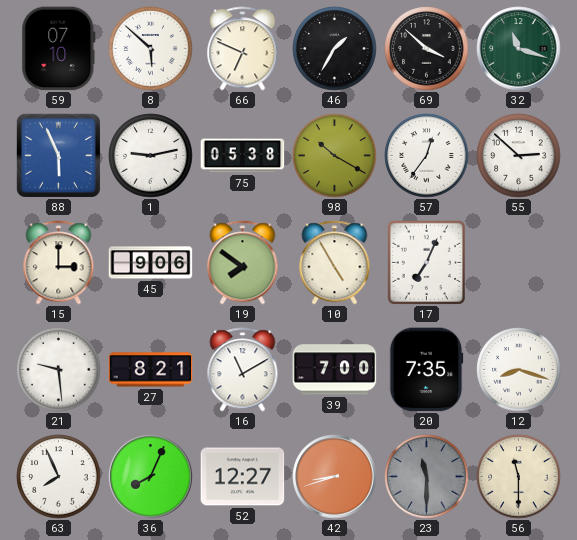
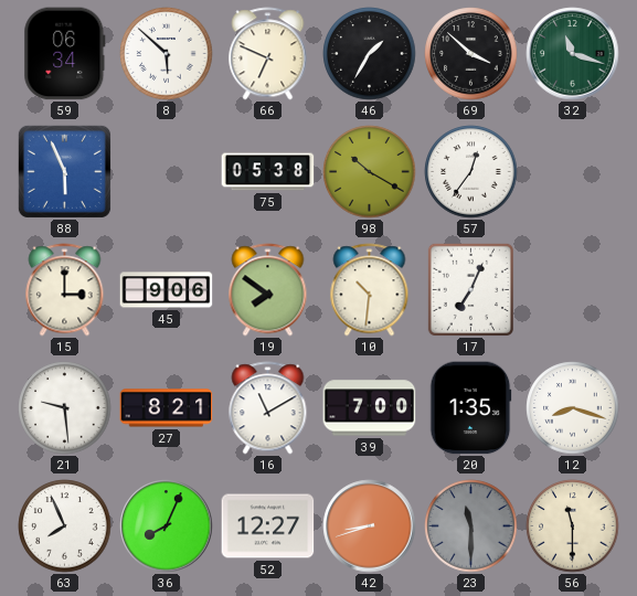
59: 07:10 -> 06:34
1: 9:13 -> none
55: 2:52 -> none
10: 4:55 -> 10:31
20: 7:35 -> 1:35
